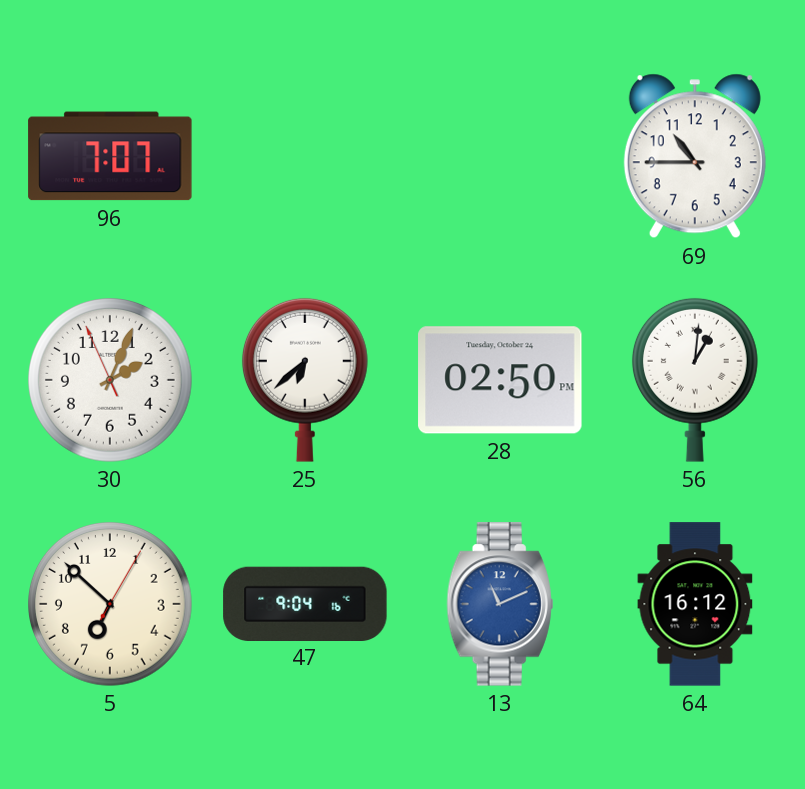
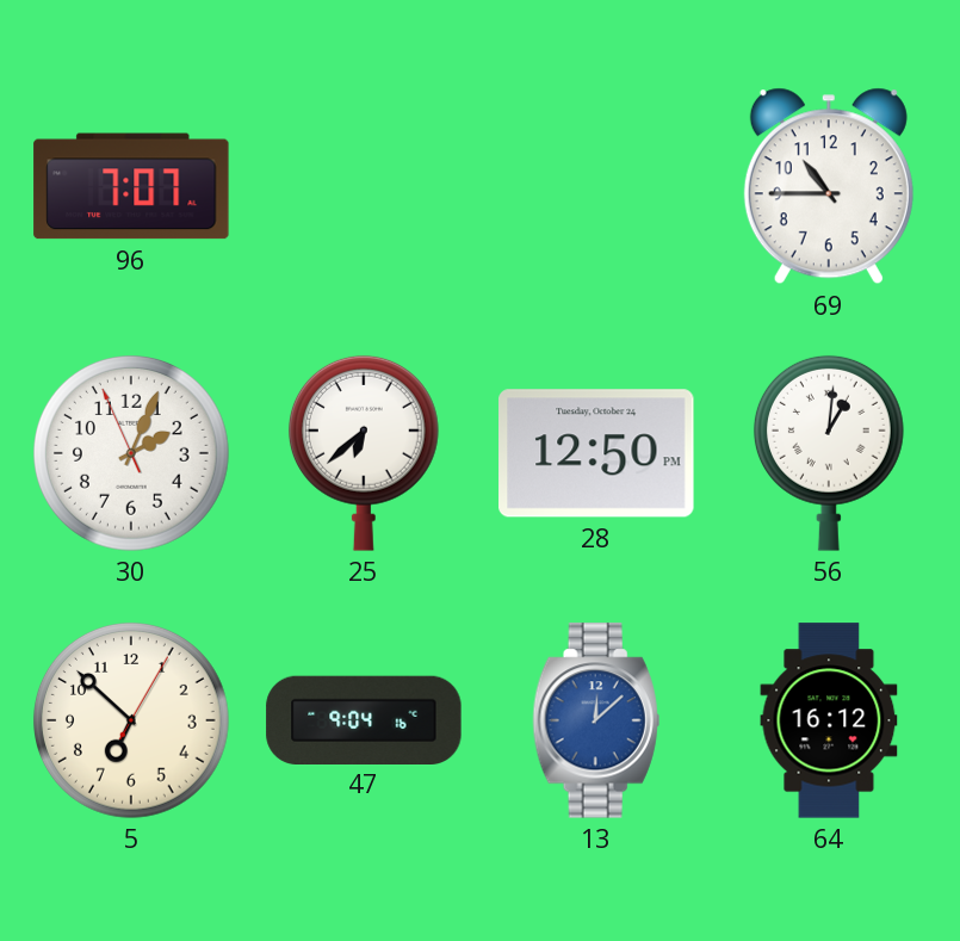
28: 02:50 -> 12:50
13: 11:11 -> 12:08
